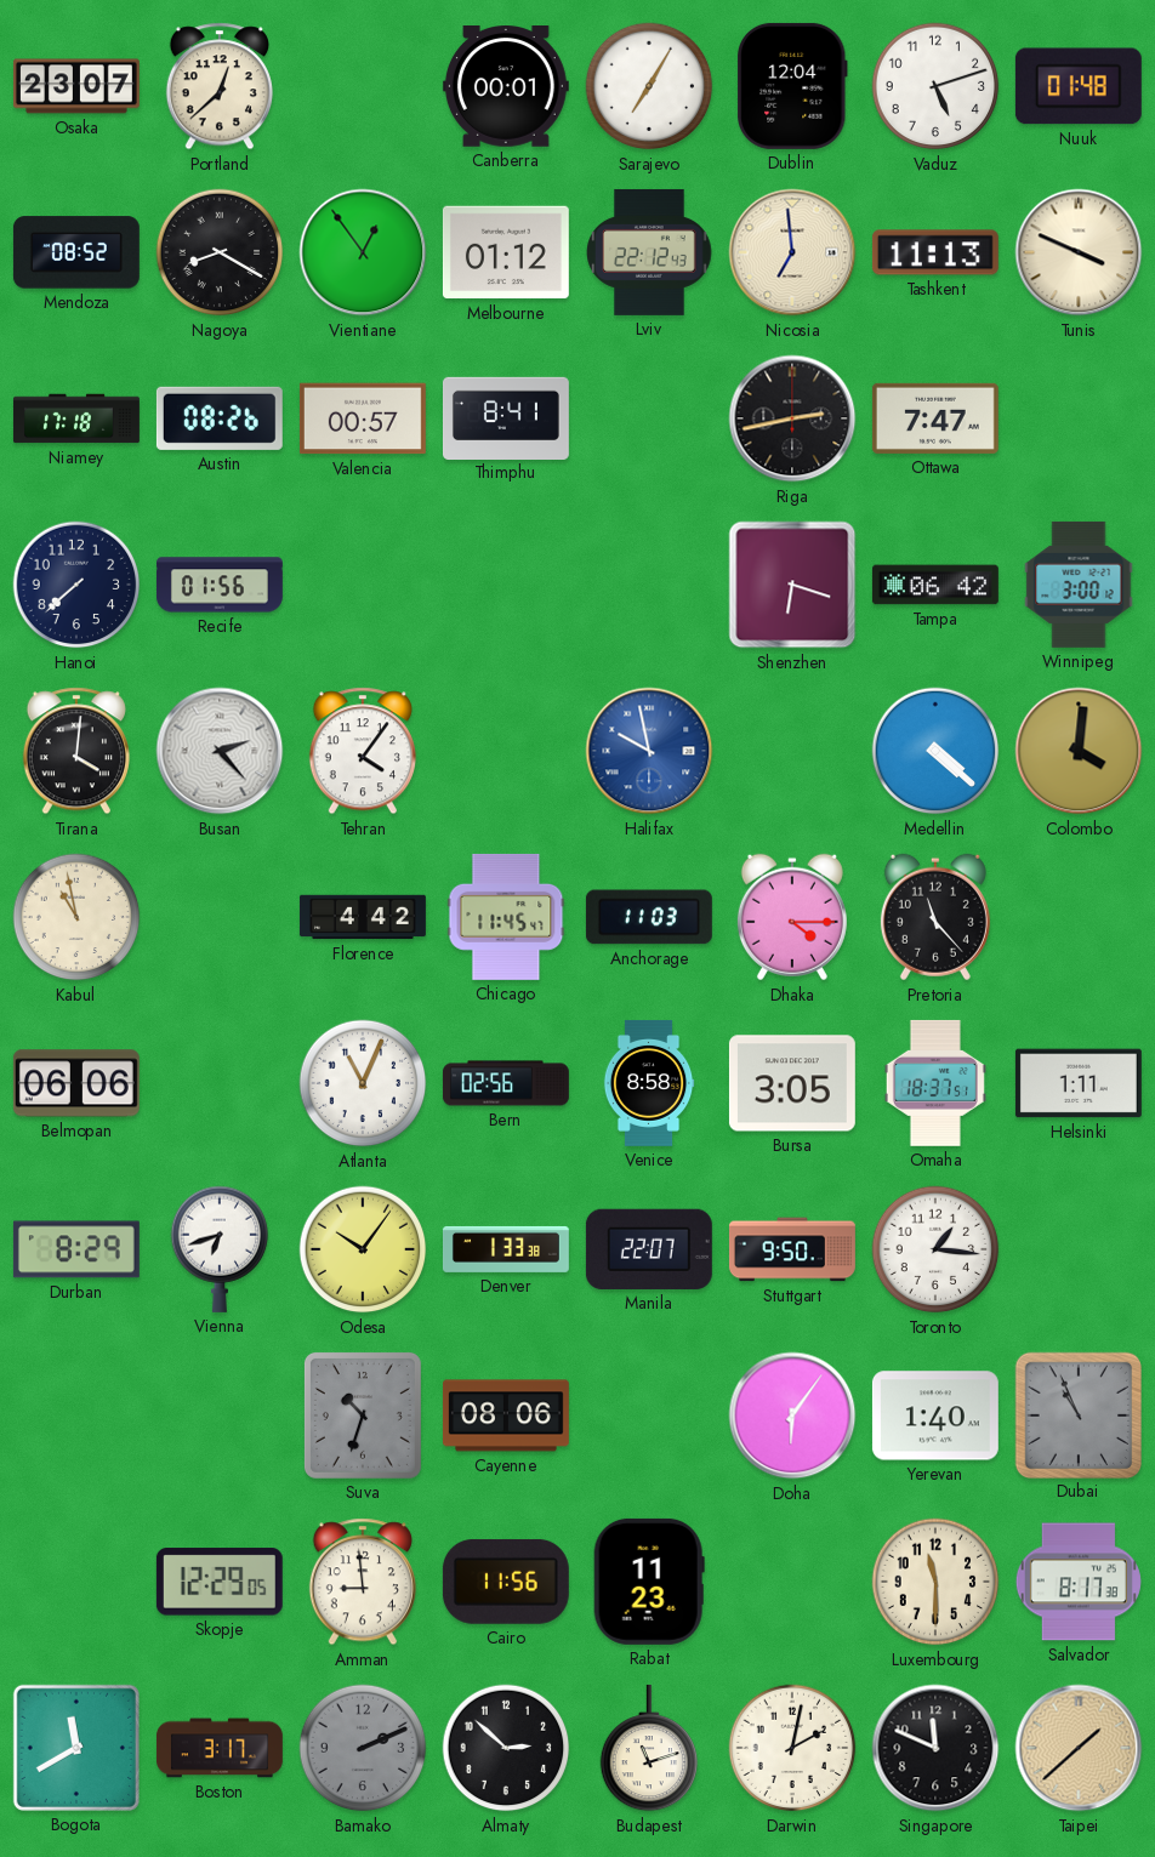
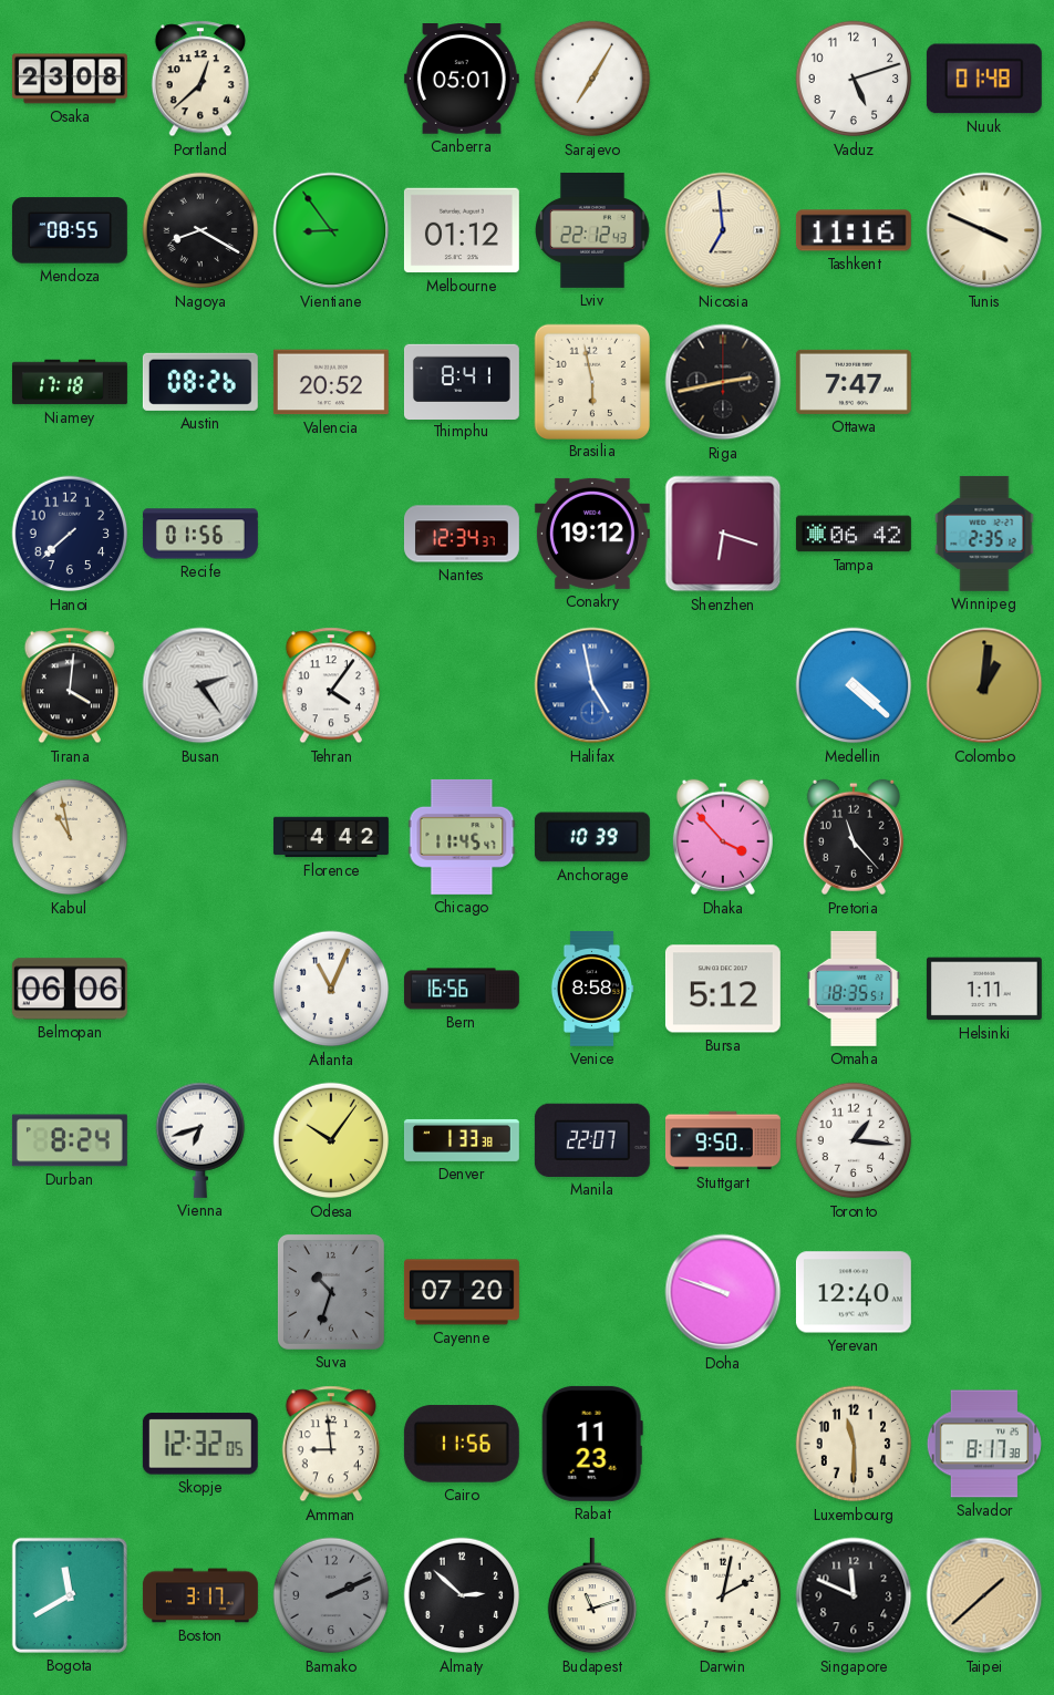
Osaka: 23:07 -> 23:08
Canberra: 00:01 -> 05:01
Dublin: 12:04 -> none
Mendoza: 08:52 -> 08:55
Vientiane: 12:54 -> 8:54
Tashkent: 11:13 -> 11:16
Valencia: 00:57 -> 20:52
Brasilia: none -> 5:58
Nantes: none -> 12:34
Conakry: none -> 19:12
Winnipeg: 3:00 -> 2:35
Busan: 2:23 -> 2:24
Halifax: 9:58 -> 4:58
Colombo: 4:01 -> 1:01
Anchorage: 11:03 -> 10:39
Dhaka: 4:15 -> 3:53
Bern: 02:56 -> 16:56
Bursa: 3:05 -> 5:12
Omaha: 18:37 -> 18:35
Durban: 8:29 -> 8:24
Cayenne: 08:06 -> 07:20
Doha: 6:06 -> 9:48
Yerevan: 1:40 -> 12:40
Dubai: 10:56 -> none
Skopje: 12:29 -> 12:32
